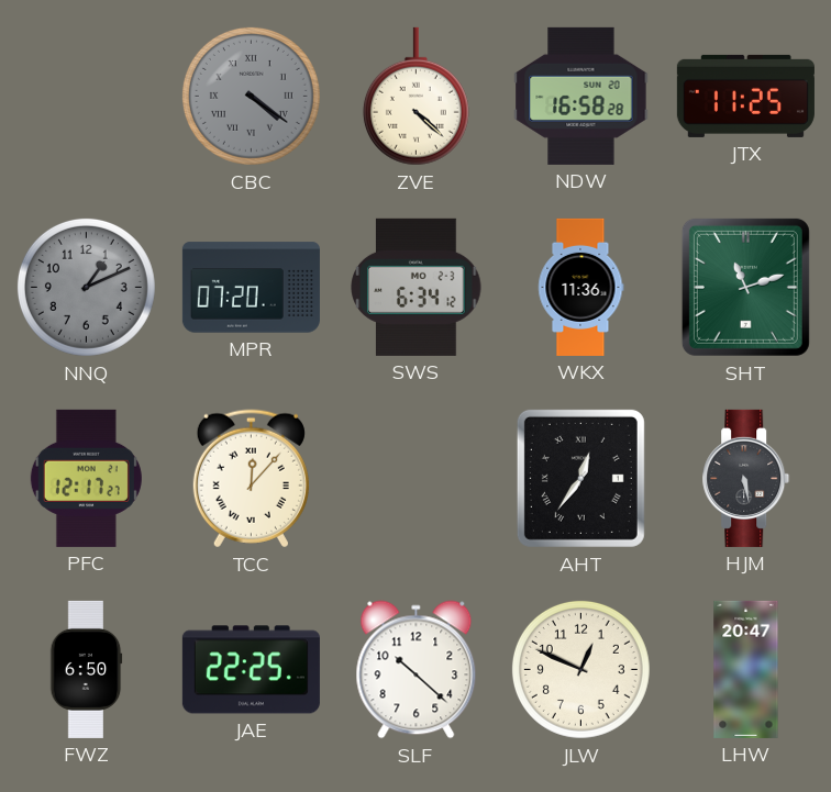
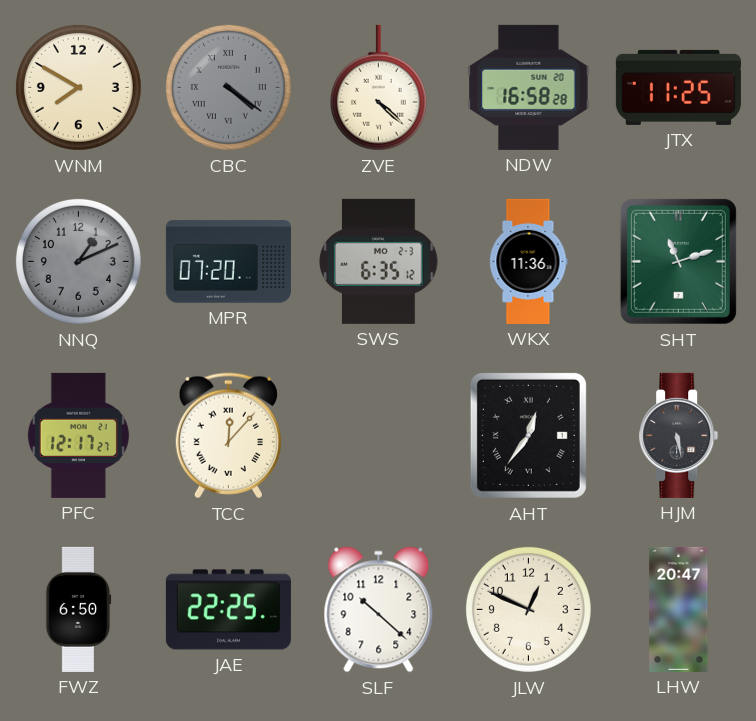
WNM: none -> 7:50
SWS: 6:34 -> 6:35
